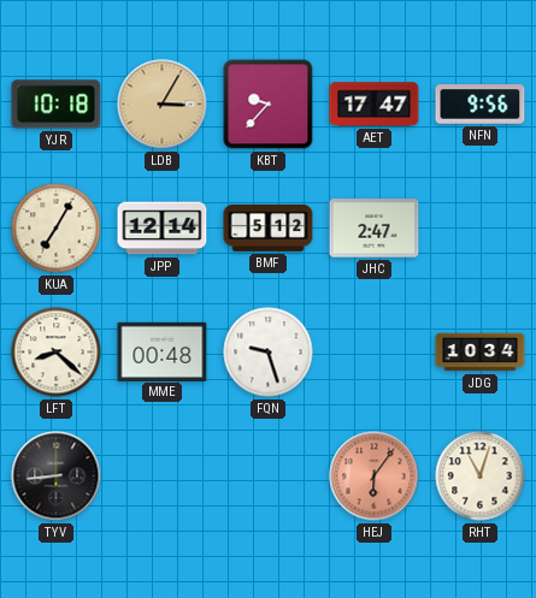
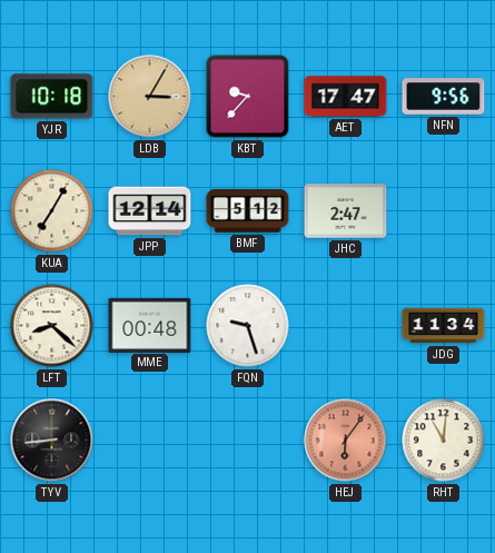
JDG: 10:34 -> 11:34
RHT: 11:03 -> 11:01
